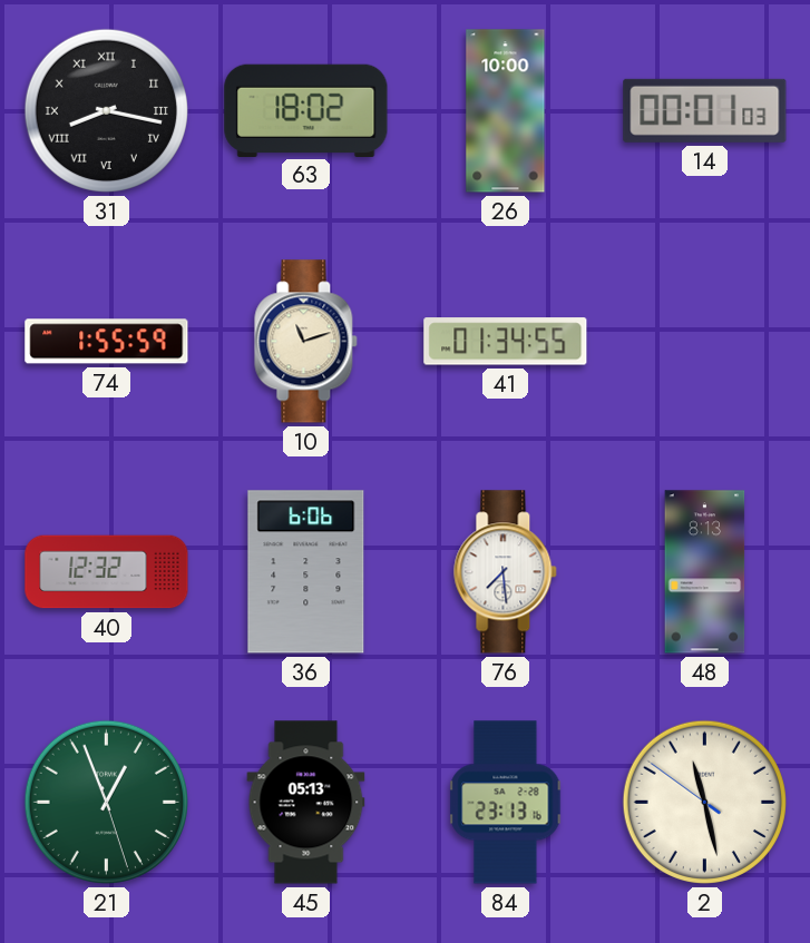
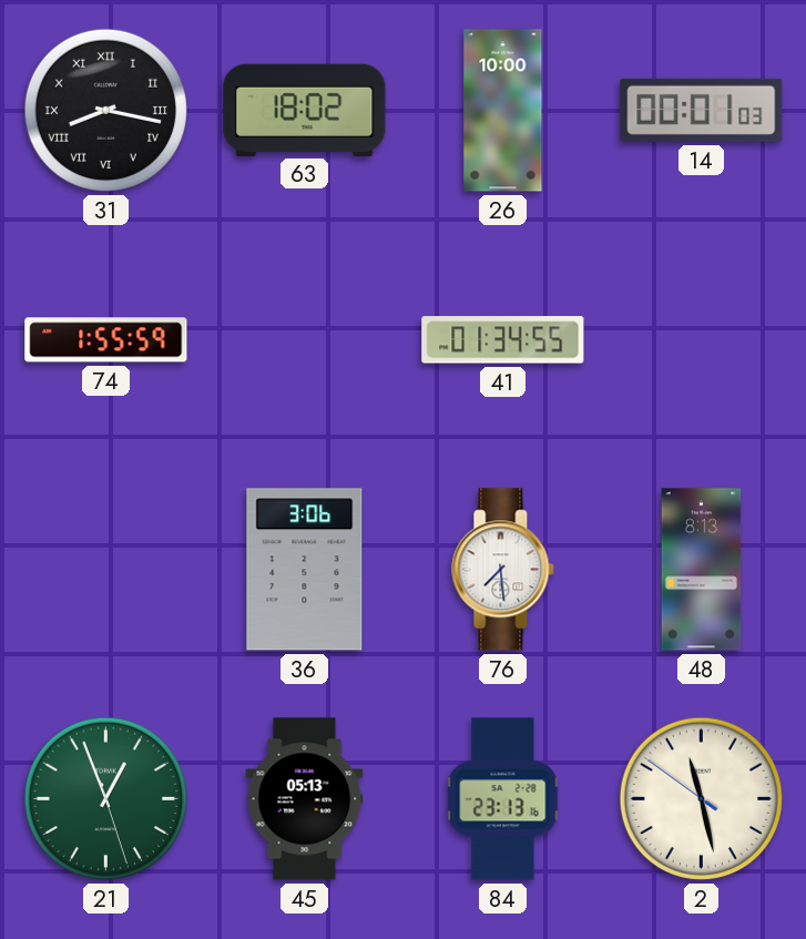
10: 11:12 -> none
40: 12:32 -> none
36: 6:06 -> 3:06
